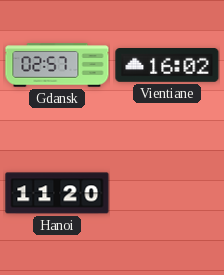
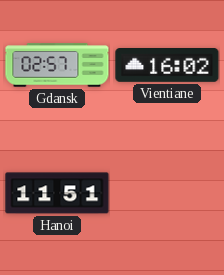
Hanoi: 11:20 -> 11:51
